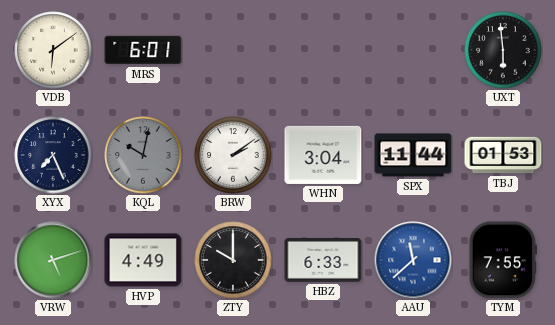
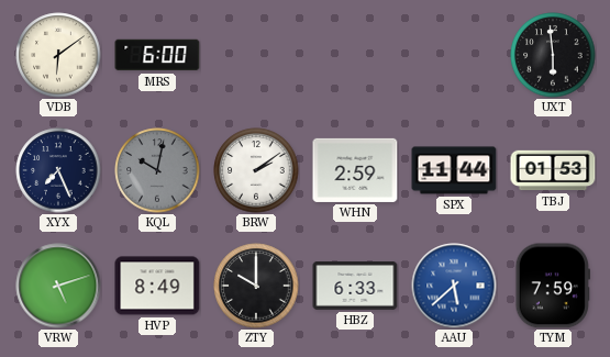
MRS: 6:01 -> 6:00
WHN: 3:04 -> 2:59
HVP: 4:49 -> 8:49
AAU: 11:38 -> 5:38
TYM: 7:55 -> 7:59
